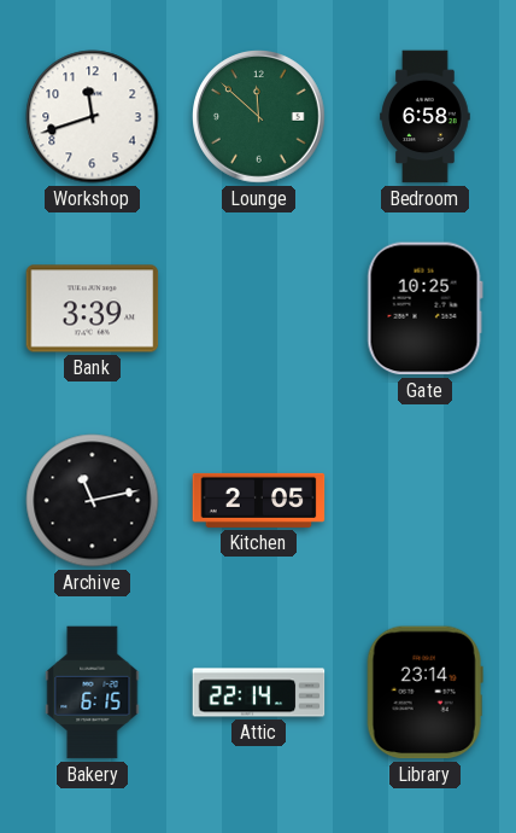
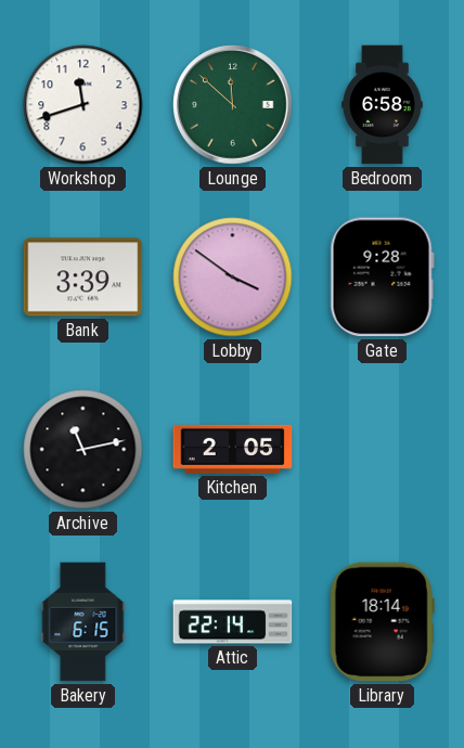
Lobby: none -> 3:51
Gate: 10:25 -> 9:28
Library: 23:14 -> 18:14
